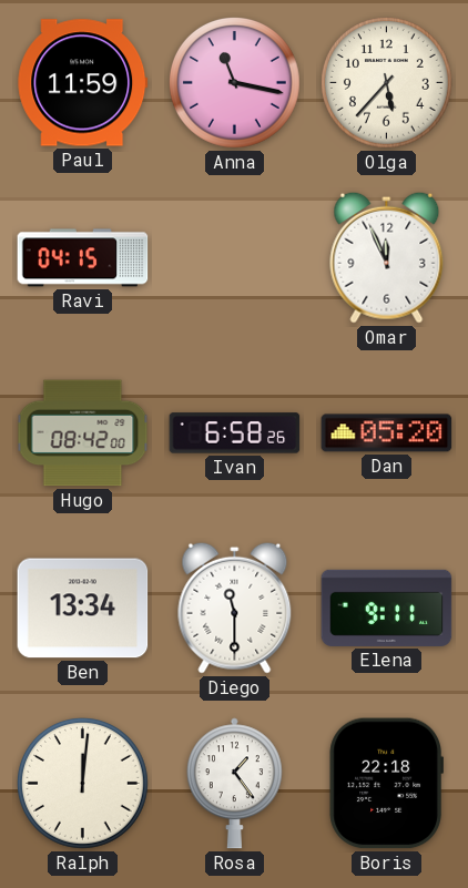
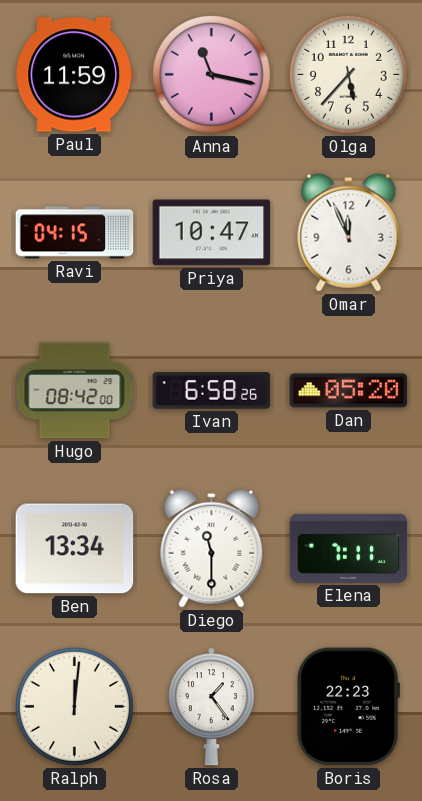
Priya: none -> 10:47
Elena: 9:11 -> 7:11
Boris: 22:18 -> 22:23
